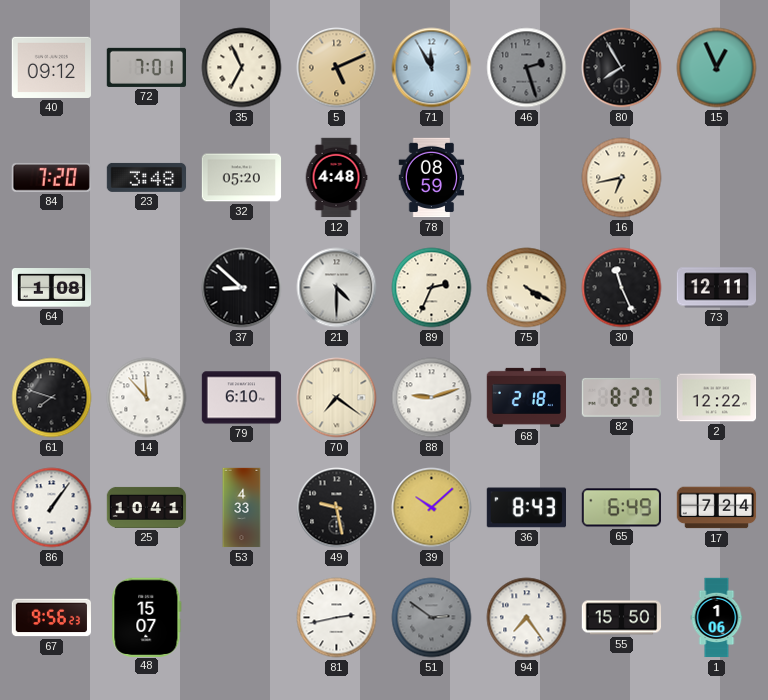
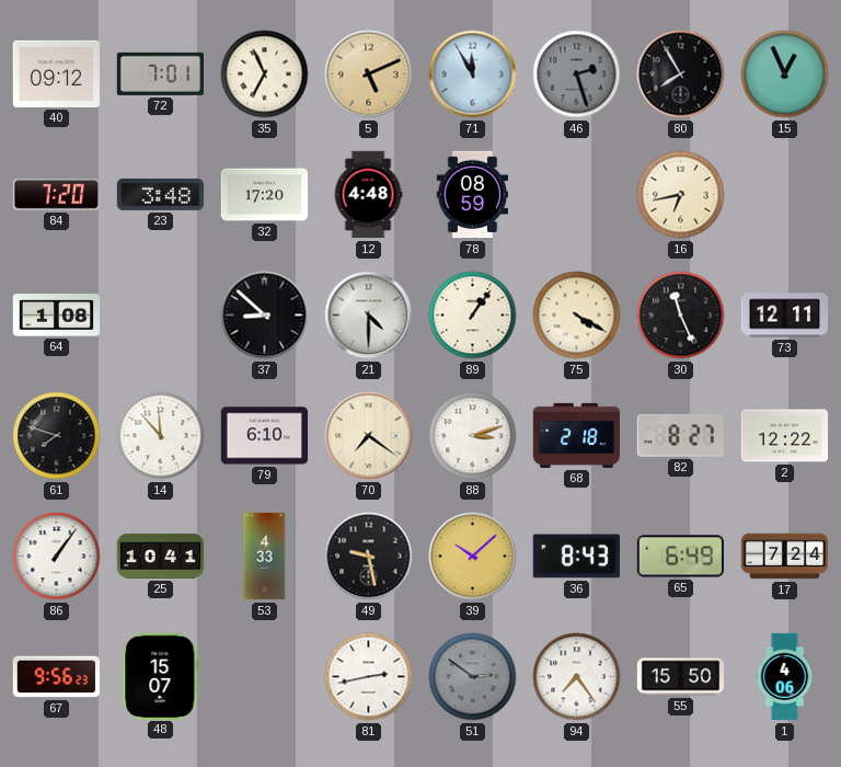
32: 05:20 -> 17:20
89: 2:34 -> 1:06
88: 9:12 -> 3:12
1: 1:06 -> 4:06
